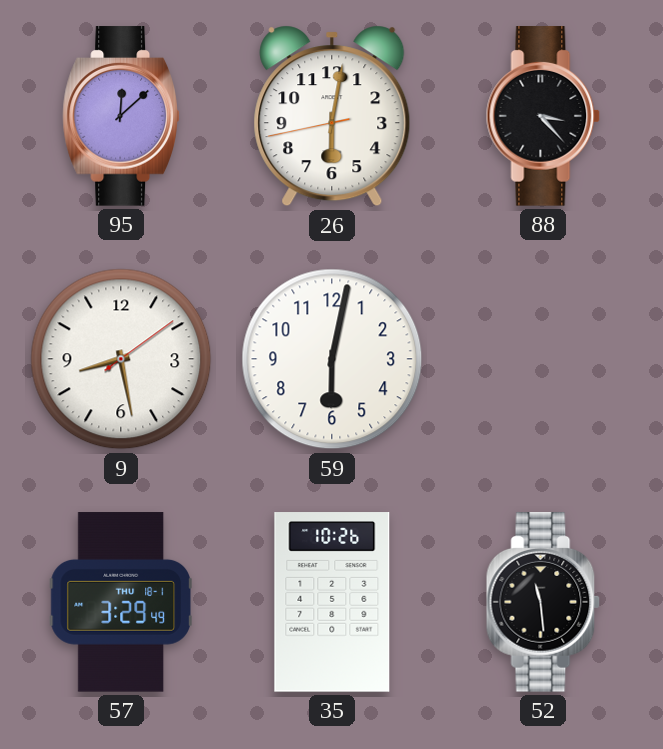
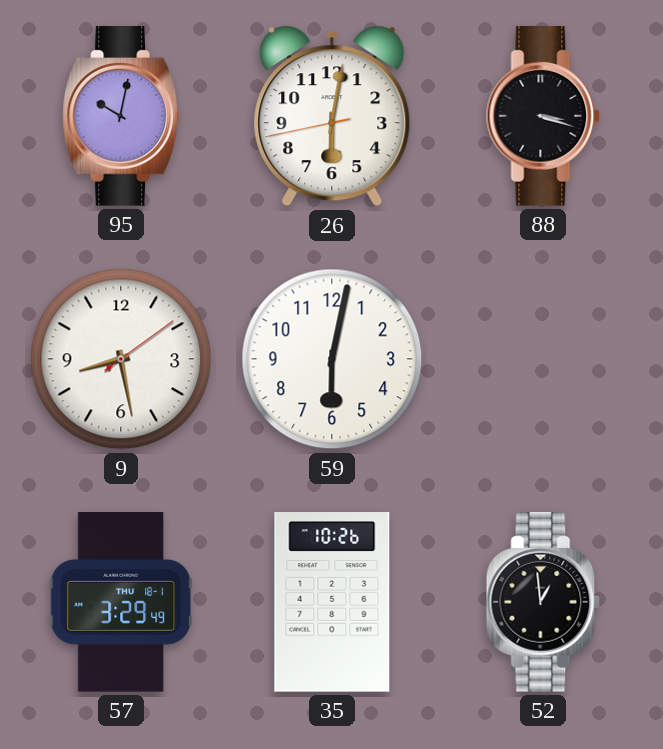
95: 12:08 -> 10:02
88: 3:23 -> 3:18
52: 11:29 -> 12:59
